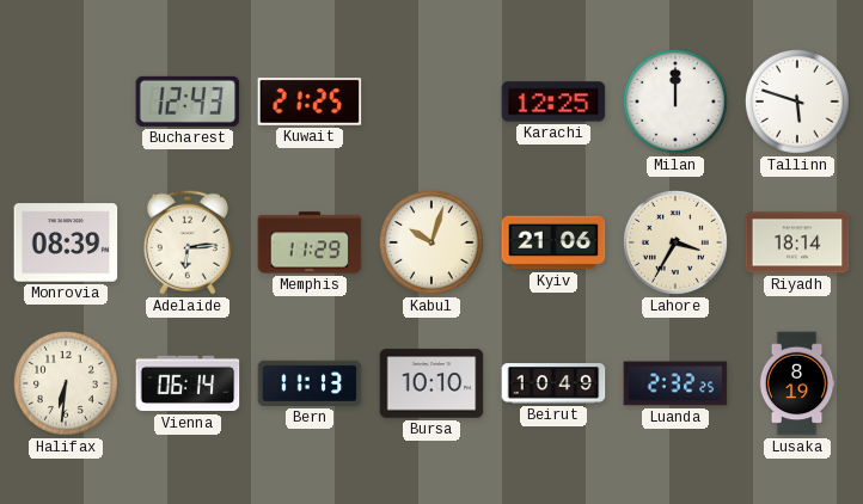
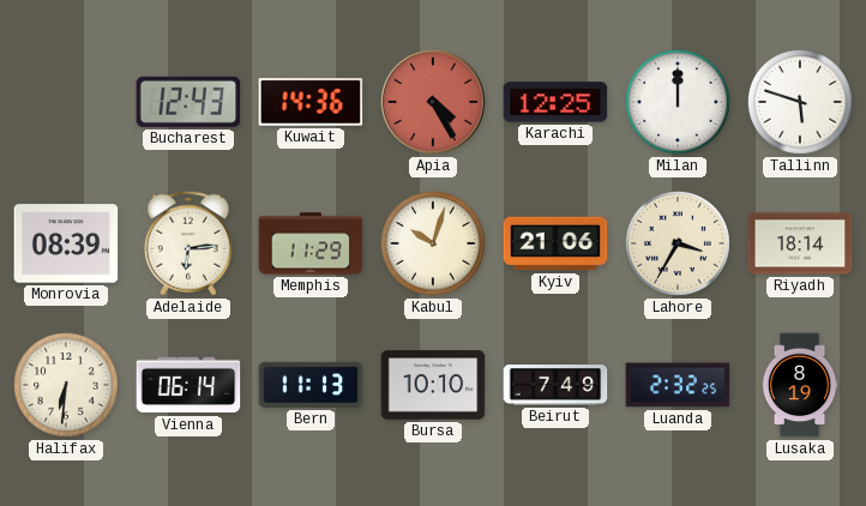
Kuwait: 21:25 -> 14:36
Apia: none -> 4:25
Beirut: 10:49 -> 7:49
